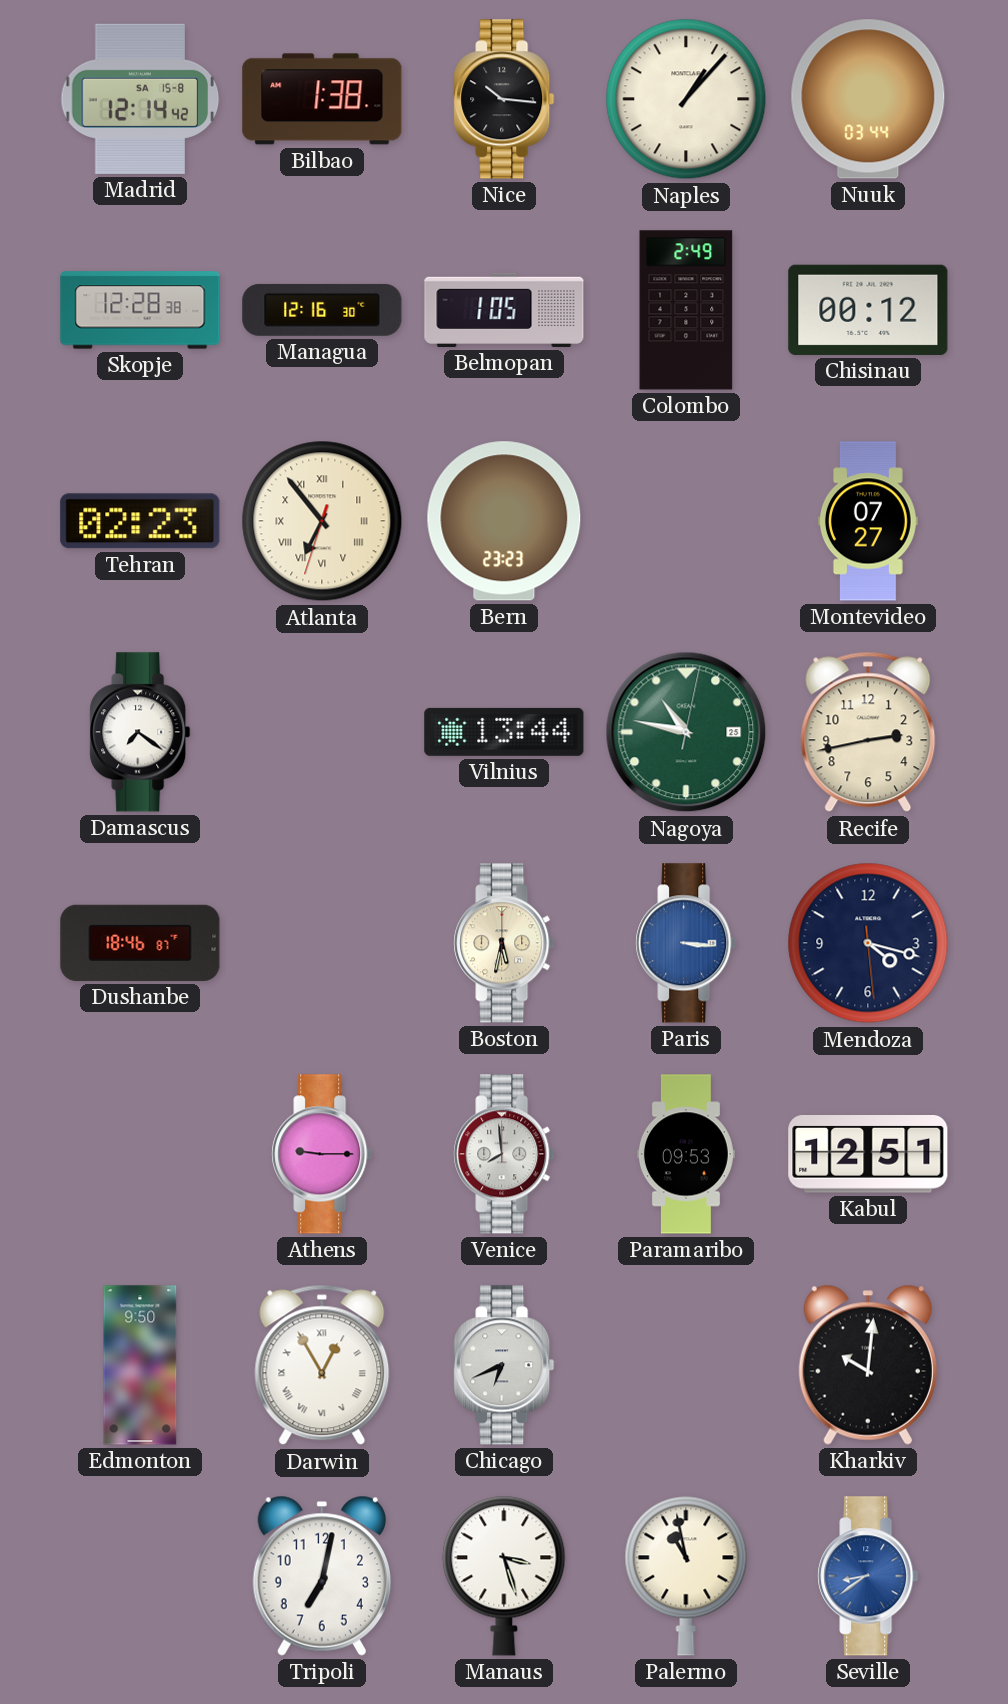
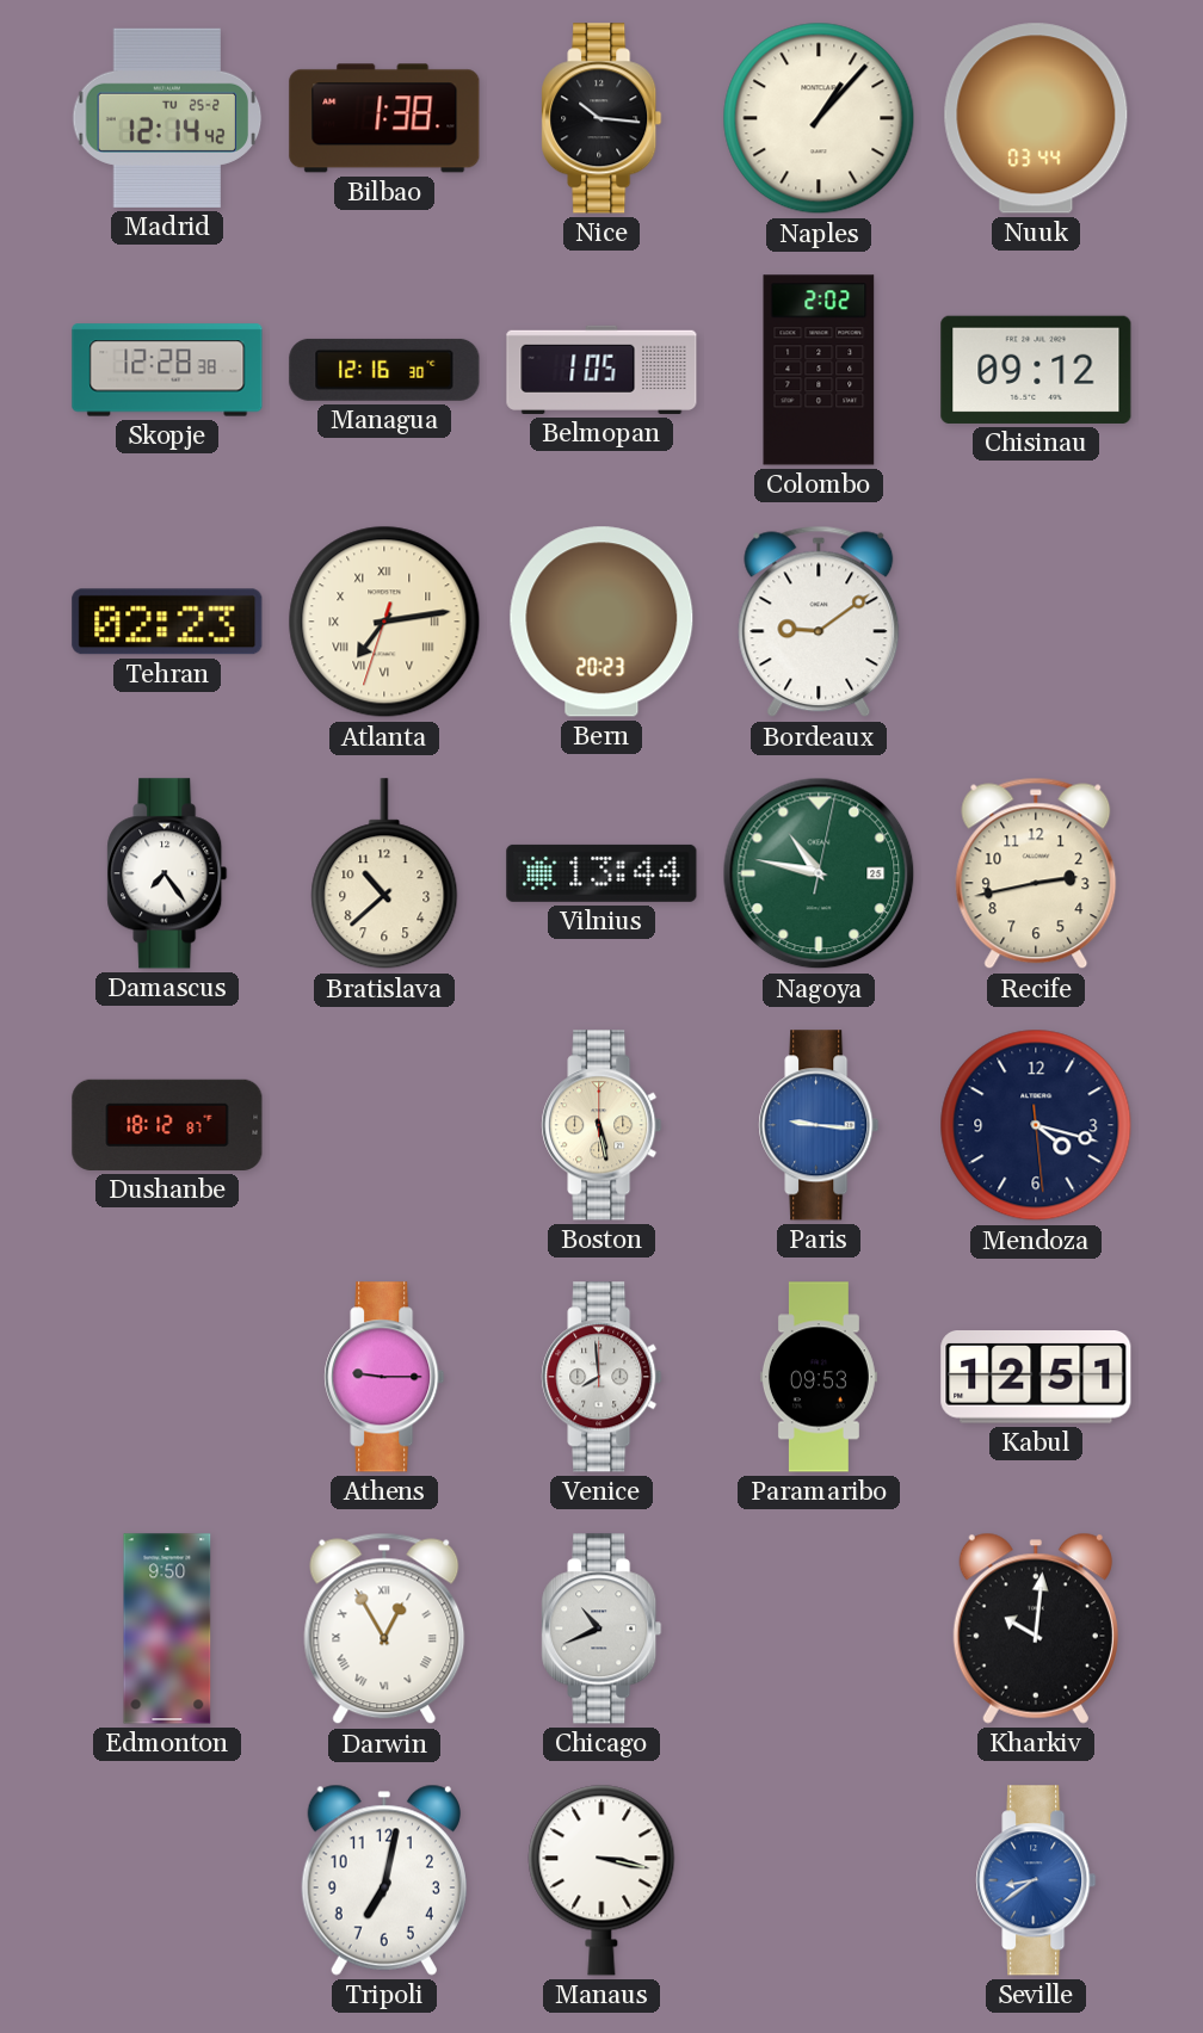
Madrid date: SA 15-8 -> TU 25-2
Colombo: 2:49 -> 2:02
Chisinau: 00:12 -> 09:12
Atlanta: 6:53 -> 7:13
Bern: 23:23 -> 20:23
Bordeaux: none -> 9:09
Montevideo: 07:27 -> none
Damascus: 7:21 -> 7:24
Bratislava: none -> 10:38
Dushanbe: 18:46 -> 18:12
Boston: 5:32 -> 5:28
Paris: 3:16 -> 9:16
Chicago: 6:41 -> 10:41
Manaus: 3:27 -> 3:17
Palermo: 10:58 -> none
